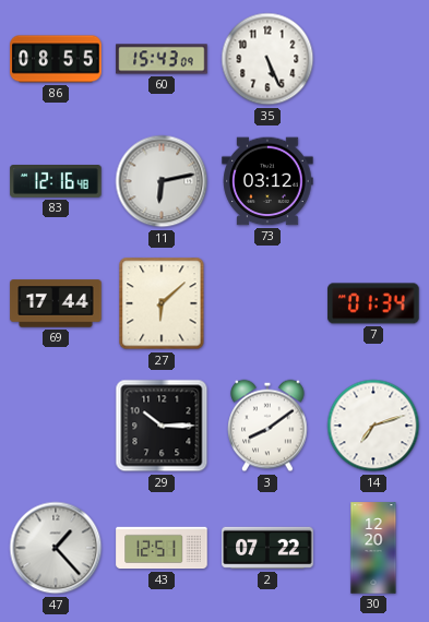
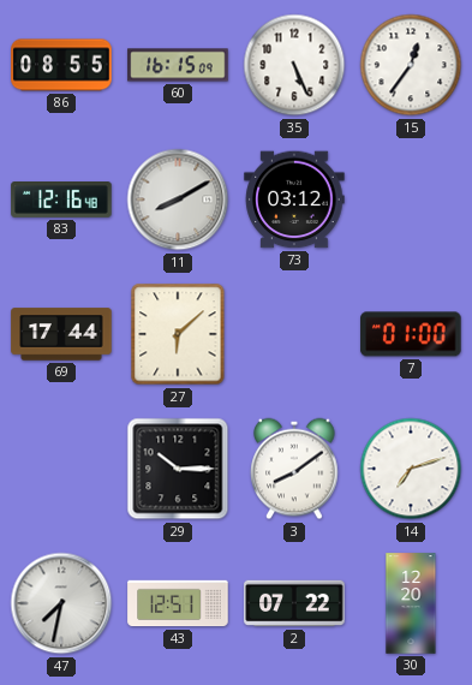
60: 15:43 -> 16:15
15: none -> 12:36
11: 6:13 -> 8:10
7: 01:34 -> 01:00
47: 1:23 -> 7:32
